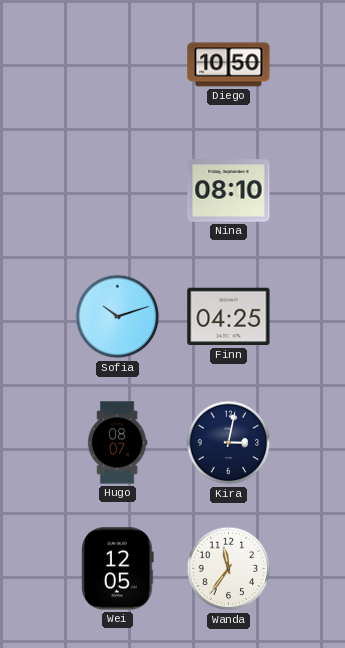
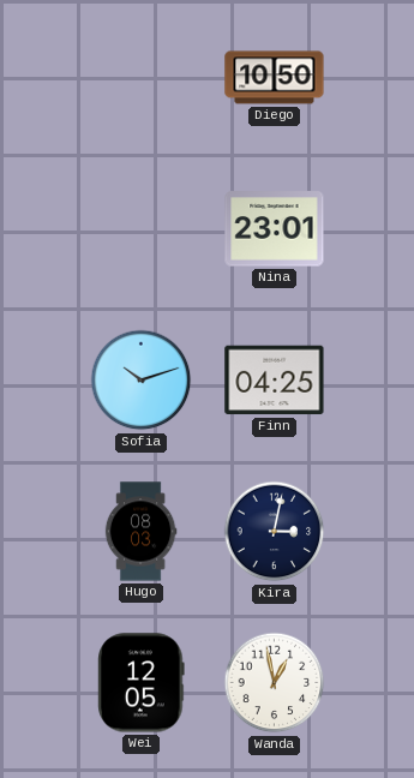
Nina: 08:10 -> 23:01
Hugo: 08:07 -> 08:03
Wanda: 11:36 -> 12:58
